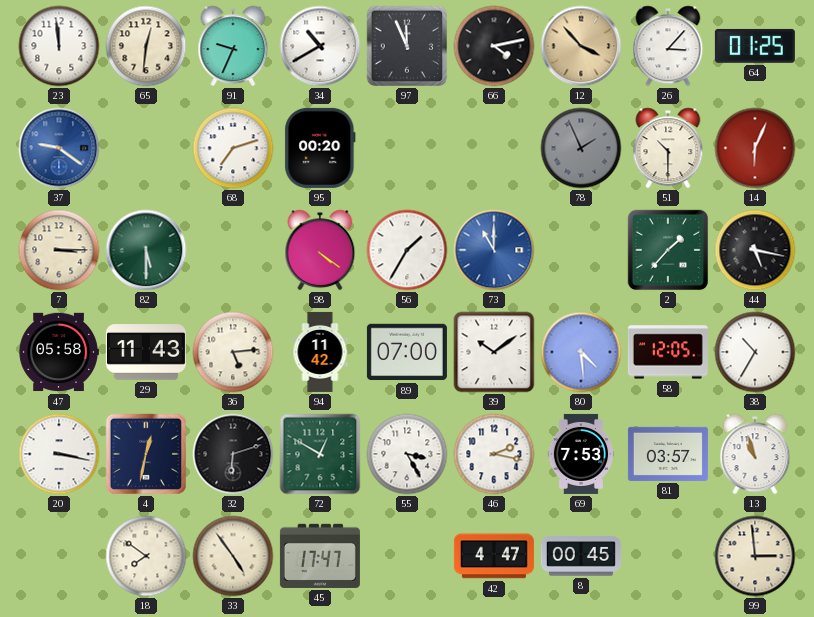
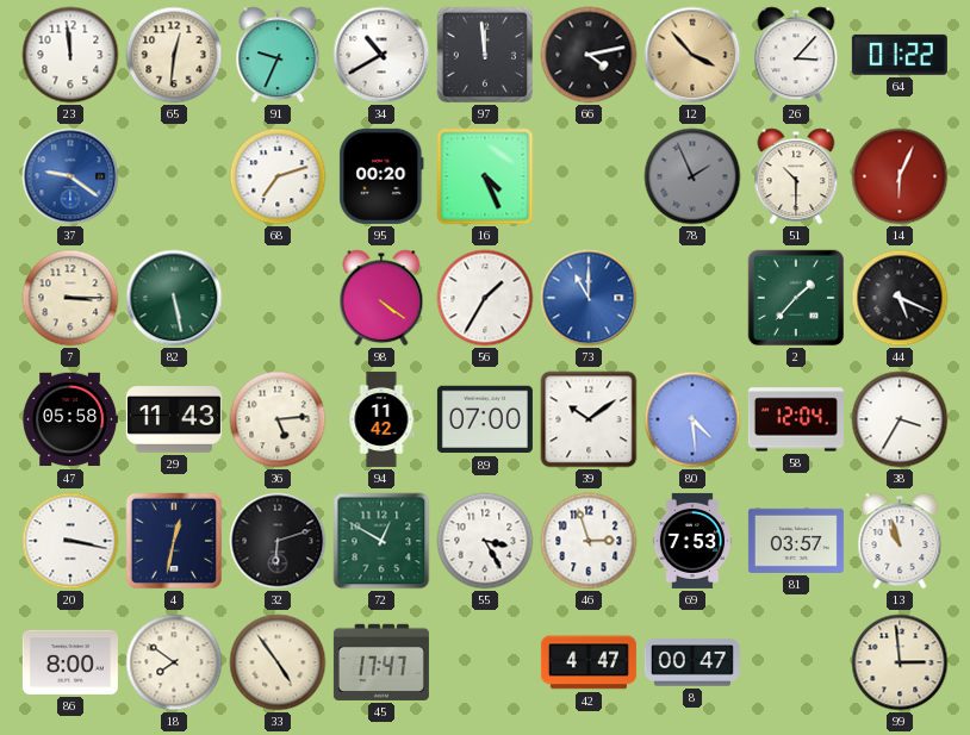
97: 11:56 -> 11:59
64: 01:25 -> 01:22
16: none -> 4:26
82: 5:30 -> 5:28
44: 5:17 -> 5:19
58: 12:05 -> 12:04
38: 10:35 -> 3:35
46: 2:17 -> 2:57
86: none -> 8:00
8: 00:45 -> 00:47
